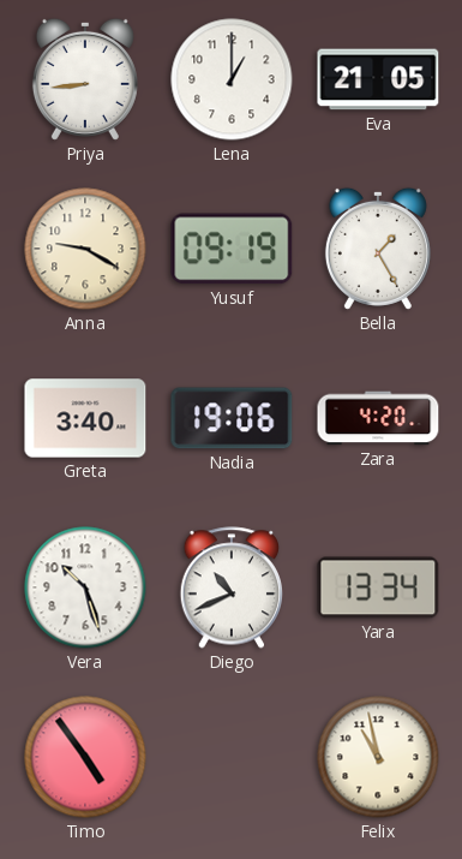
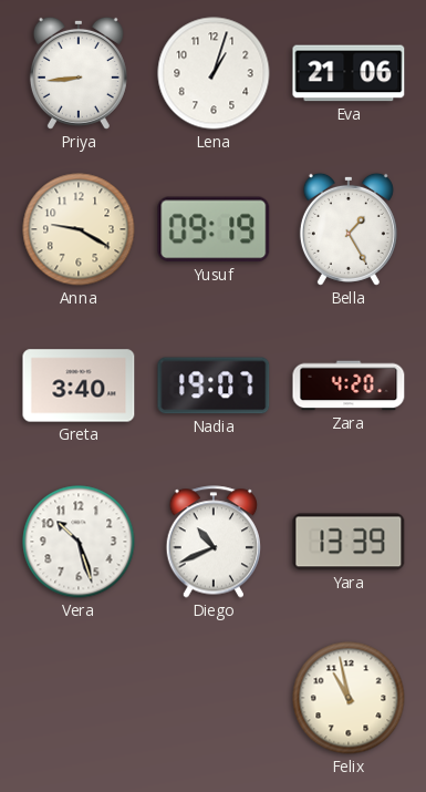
Lena: 1:00 -> 1:03
Eva: 21:05 -> 21:06
Nadia: 19:06 -> 19:07
Yara: 13:34 -> 13:39
Timo: 4:54 -> none
